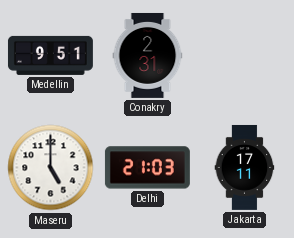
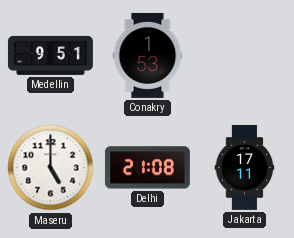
Conakry: 2:31 -> 1:53
Delhi: 21:03 -> 21:08
